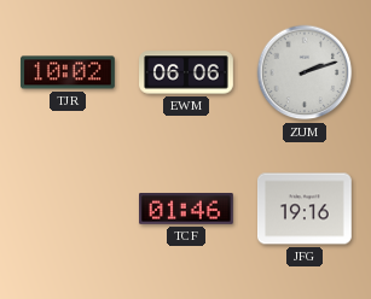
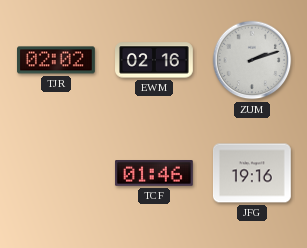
TJR: 10:02 -> 02:02
EWM: 06:06 -> 02:16
